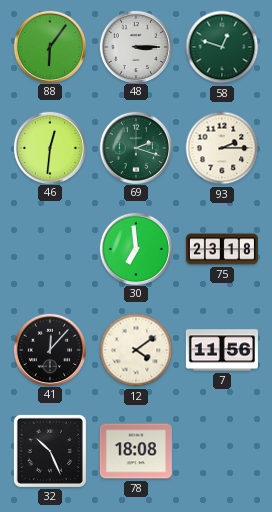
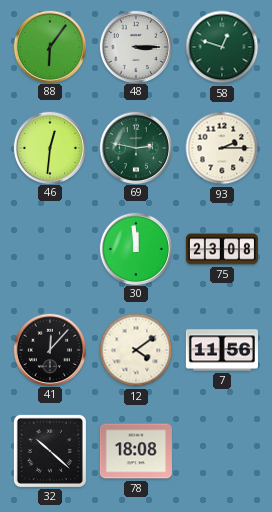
69: 2:18 -> 2:47
30: 6:59 -> 11:59
75: 23:18 -> 23:08
32: 10:26 -> 10:22
